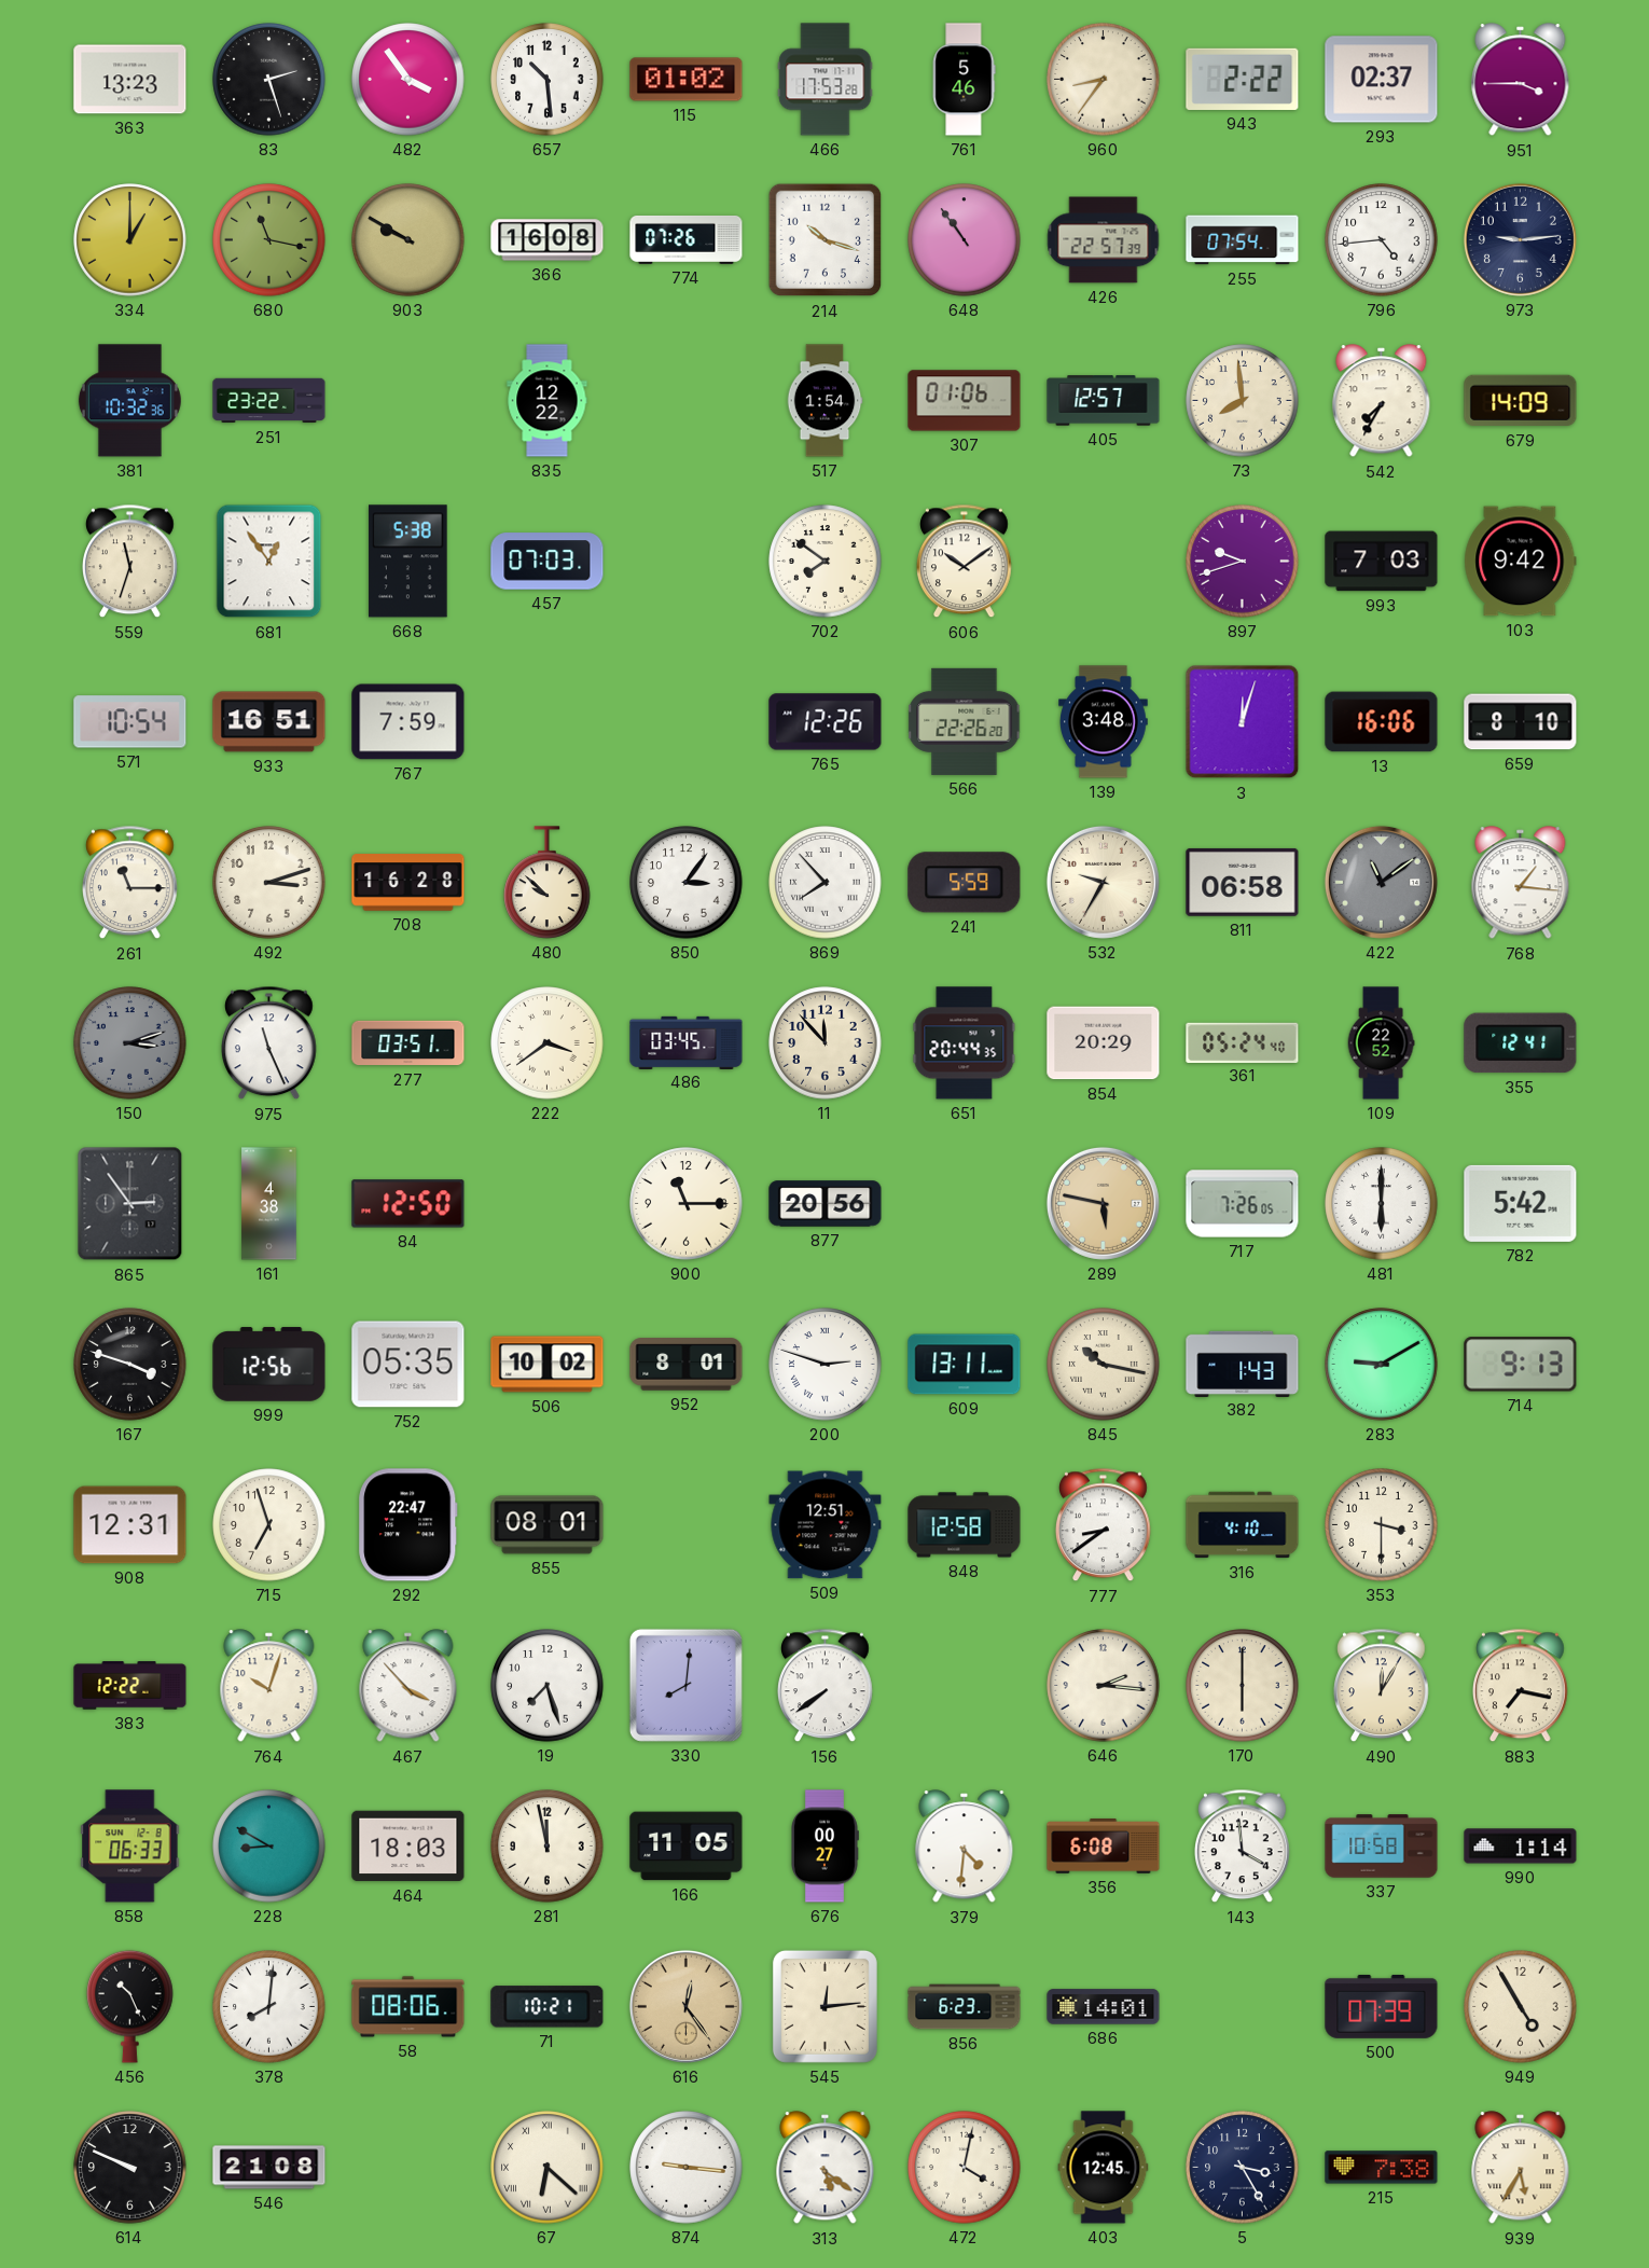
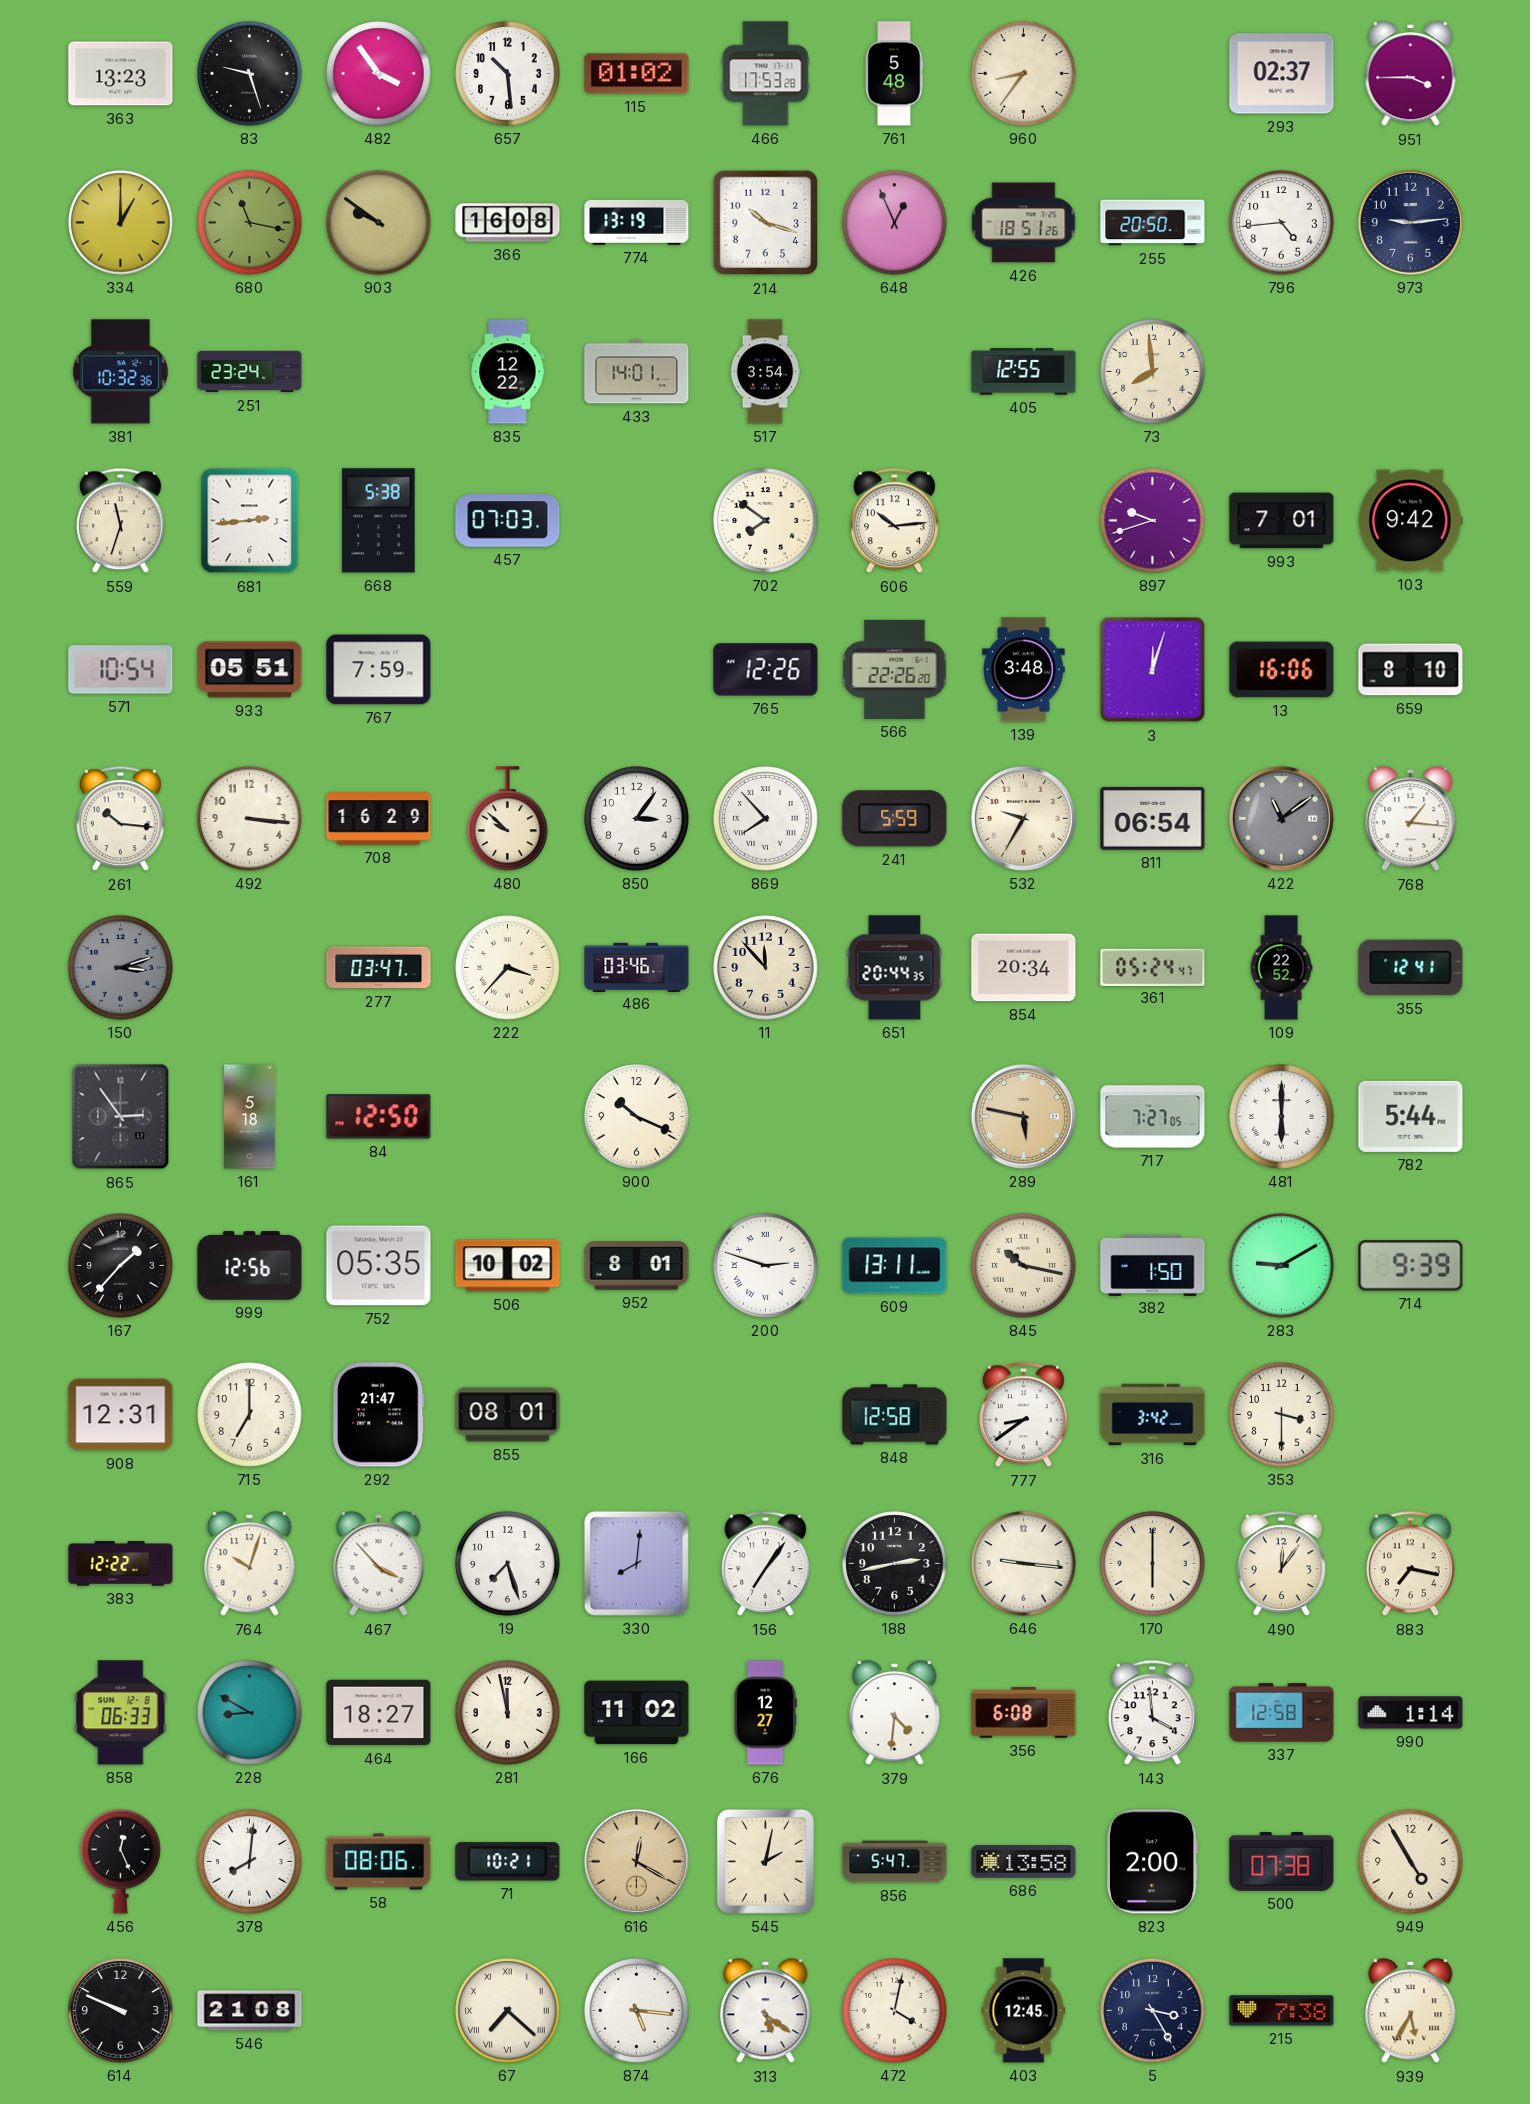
83: 2:27 -> 9:27
761: 5:46 -> 5:48
943: 2:22 -> none
903: 9:50 -> 9:51
774: 07:26 -> 13:19
648: 10:54 -> 12:56
426: 22:57 -> 18:51
255: 07:54 -> 20:50
251: 23:22 -> 23:24
433: none -> 14:01
517: 1:54 -> 3:54
307: 01:06 -> none
405: 12:57 -> 12:55
542: 7:35 -> none
679: 14:09 -> none
681: 12:54 -> 2:44
606: 10:09 -> 10:14
993: 7:03 -> 7:01
933: 16:51 -> 05:51
261: 11:15 -> 10:16
492: 3:12 -> 3:16
708: 16:28 -> 16:29
811: 06:58 -> 06:54
975: 11:26 -> none
277: 03:51 -> 03:47
222: 3:39 -> 3:37
486: 03:45 -> 03:46
854: 20:29 -> 20:34
361: 05:24:40 -> 05:24:47
161: 4:38 -> 5:18
900: 11:15 -> 10:19
877: 20:56 -> none
717: 7:26 -> 7:27
782: 5:42 -> 5:44
167: 3:48 -> 1:37
382: 1:43 -> 1:50
714: 9:13 -> 9:39
715: 6:57 -> 7:00
292: 22:47 -> 21:47
509: 12:51 -> none
316: 4:10 -> 3:42
156: 7:39 -> 7:06
188: none -> 2:43
646: 2:16 -> 9:16
490: 12:05 -> 12:06
464: 18:03 -> 18:27
166: 11:05 -> 11:02
676: 00:27 -> 12:27
337: 10:58 -> 12:58
456: 10:26 -> 12:26
616: 12:24 -> 12:20
545: 12:14 -> 2:02
856: 6:23 -> 5:47
686: 14:01 -> 13:58
823: none -> 2:00
500: 07:39 -> 07:38
67: 6:22 -> 7:22
874: 9:16 -> 5:16
